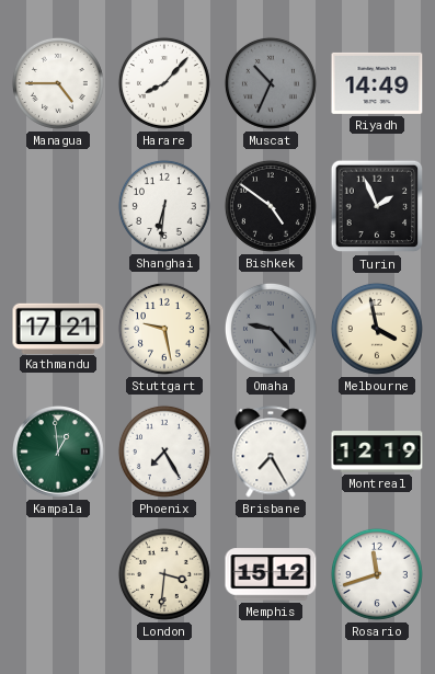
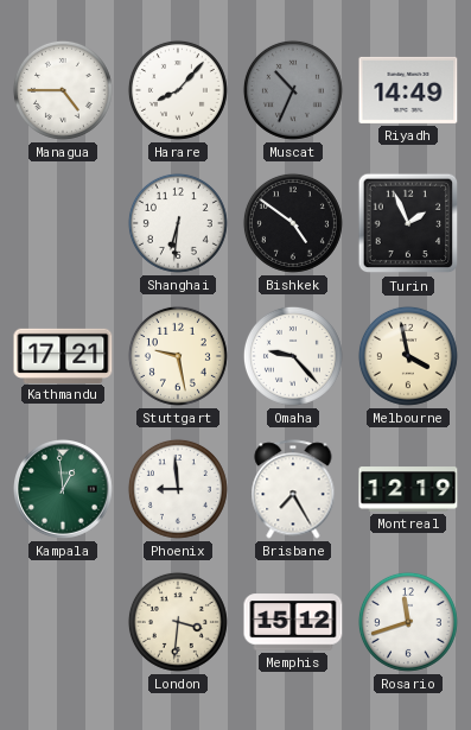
Omaha dial: grey -> white
Phoenix: 7:25 -> 8:59
